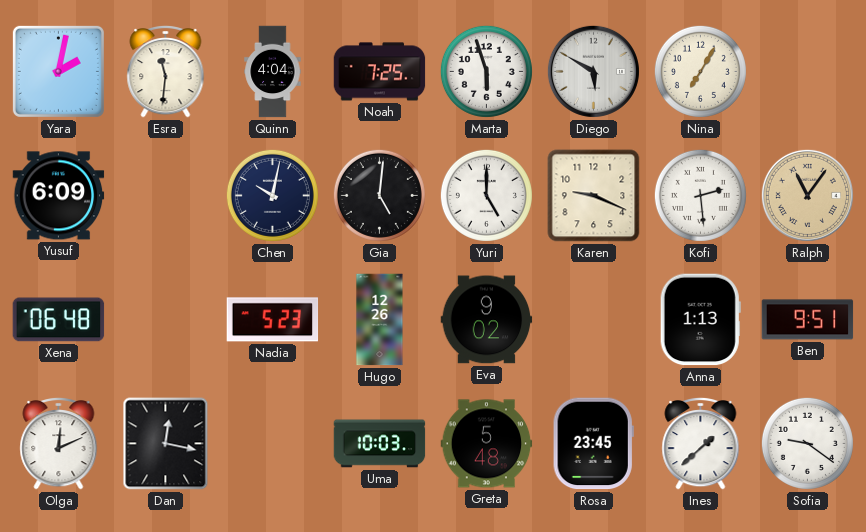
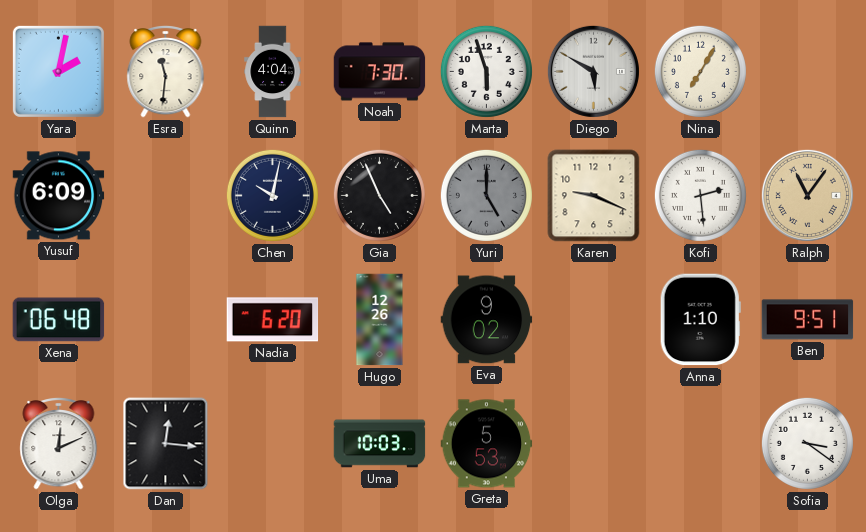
Noah: 7:25 -> 7:30
Gia: 5:01 -> 4:56
Yuri dial: white -> grey
Nadia: 5:23 -> 6:20
Anna: 1:13 -> 1:10
Dan: 12:17 -> 12:16
Greta: 5:48 -> 5:53
Rosa: 23:45 -> none
Ines: 1:38 -> none
Sofia: 9:21 -> 3:21
